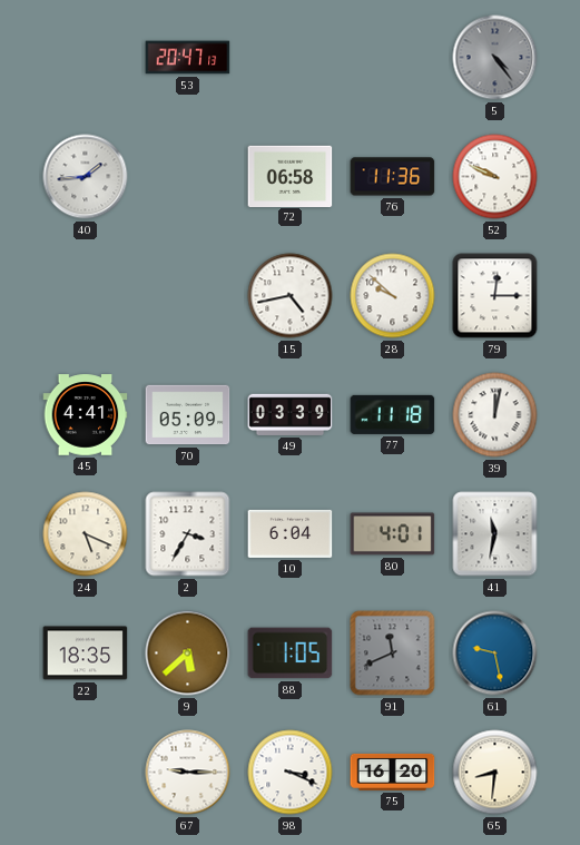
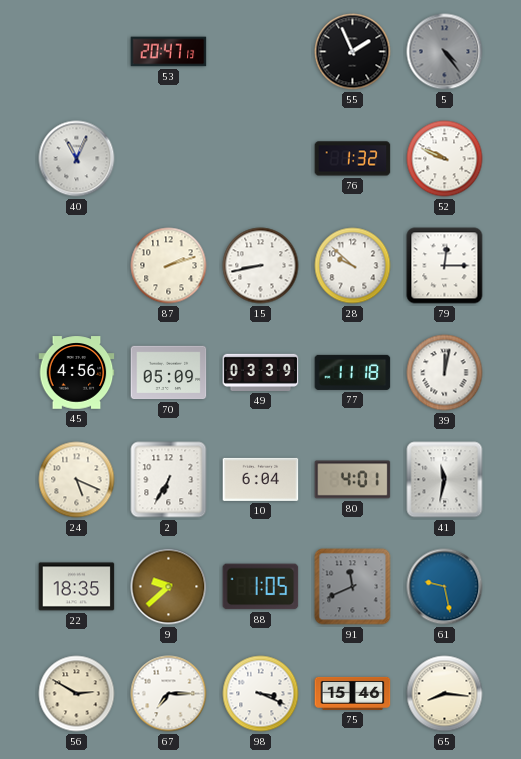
55: none -> 1:56
40: 1:44 -> 11:04
72: 06:58 -> none
76: 11:36 -> 1:32
87: none -> 2:12
15: 4:43 -> 8:43
45: 4:41 -> 4:56
2: 3:35 -> 6:35
9: 5:38 -> 9:38
56: none -> 2:50
67: 9:15 -> 7:15
75: 16:20 -> 15:46
65: 8:31 -> 8:16
